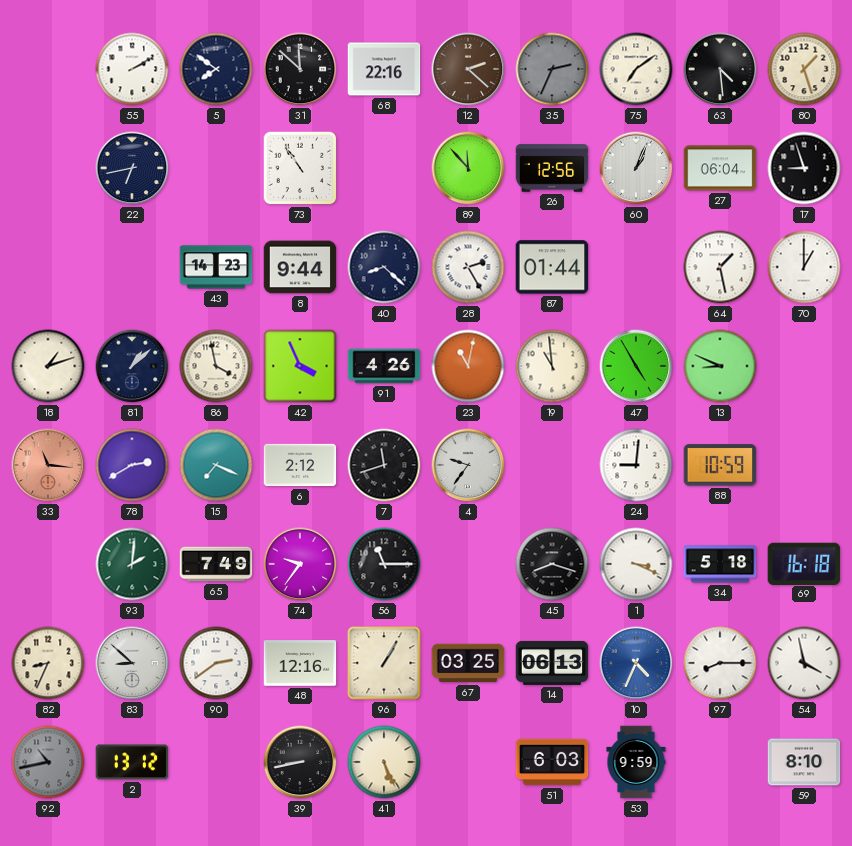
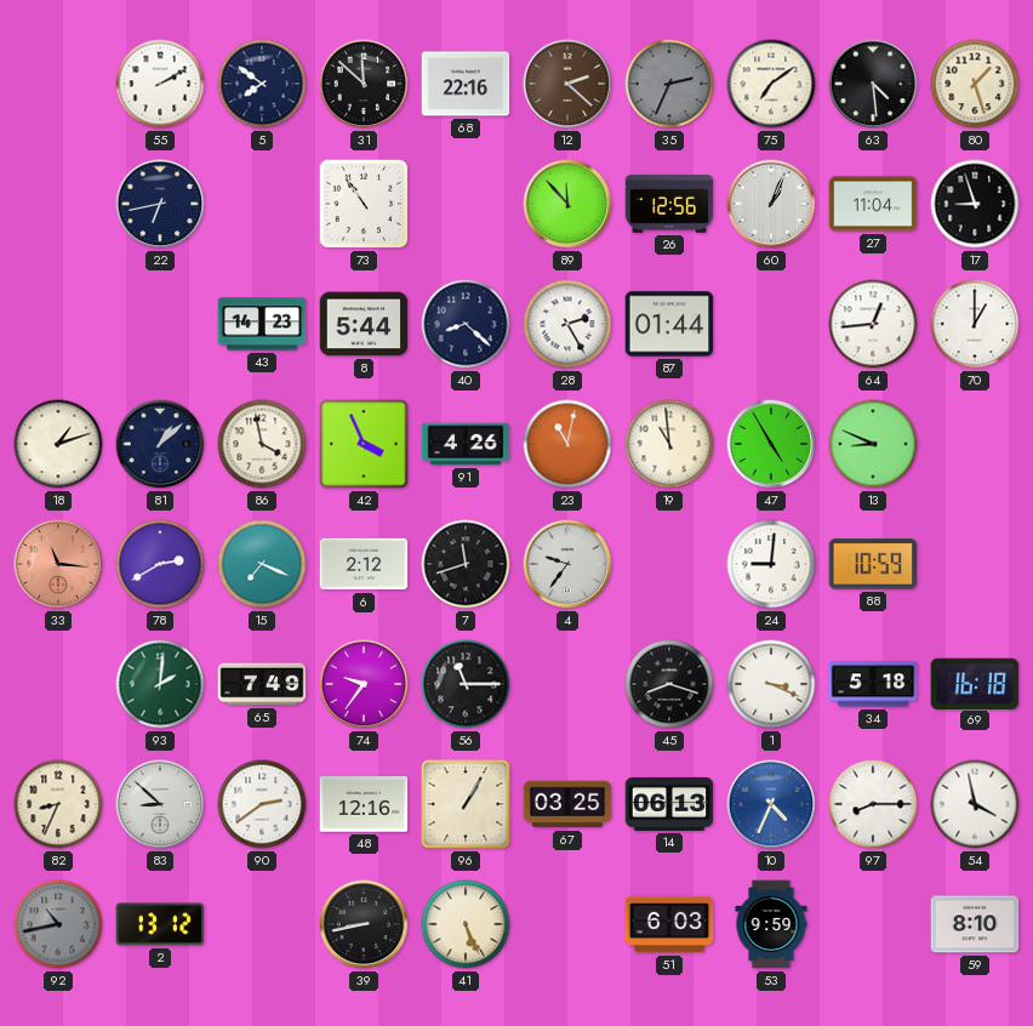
27: 06:04 -> 11:04
8: 9:44 -> 5:44
64: 1:28 -> 12:44
